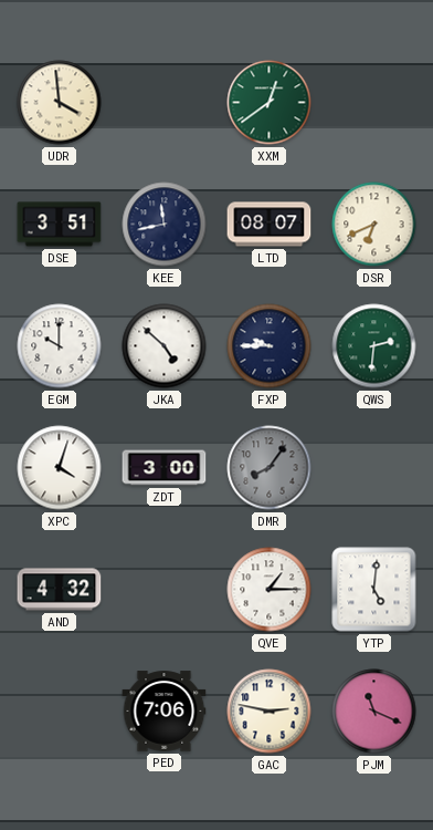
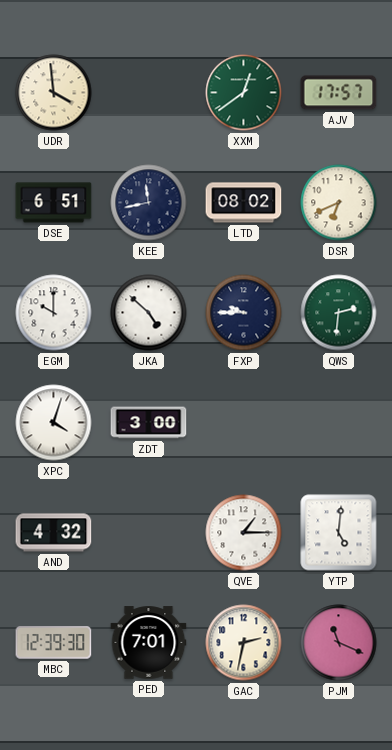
AJV: none -> 17:57
DSE: 3:51 -> 6:51
LTD: 08:07 -> 08:02
DMR: 8:06 -> none
MBC: none -> 12:39
PED: 7:06 -> 7:01
GAC: 2:47 -> 2:32
